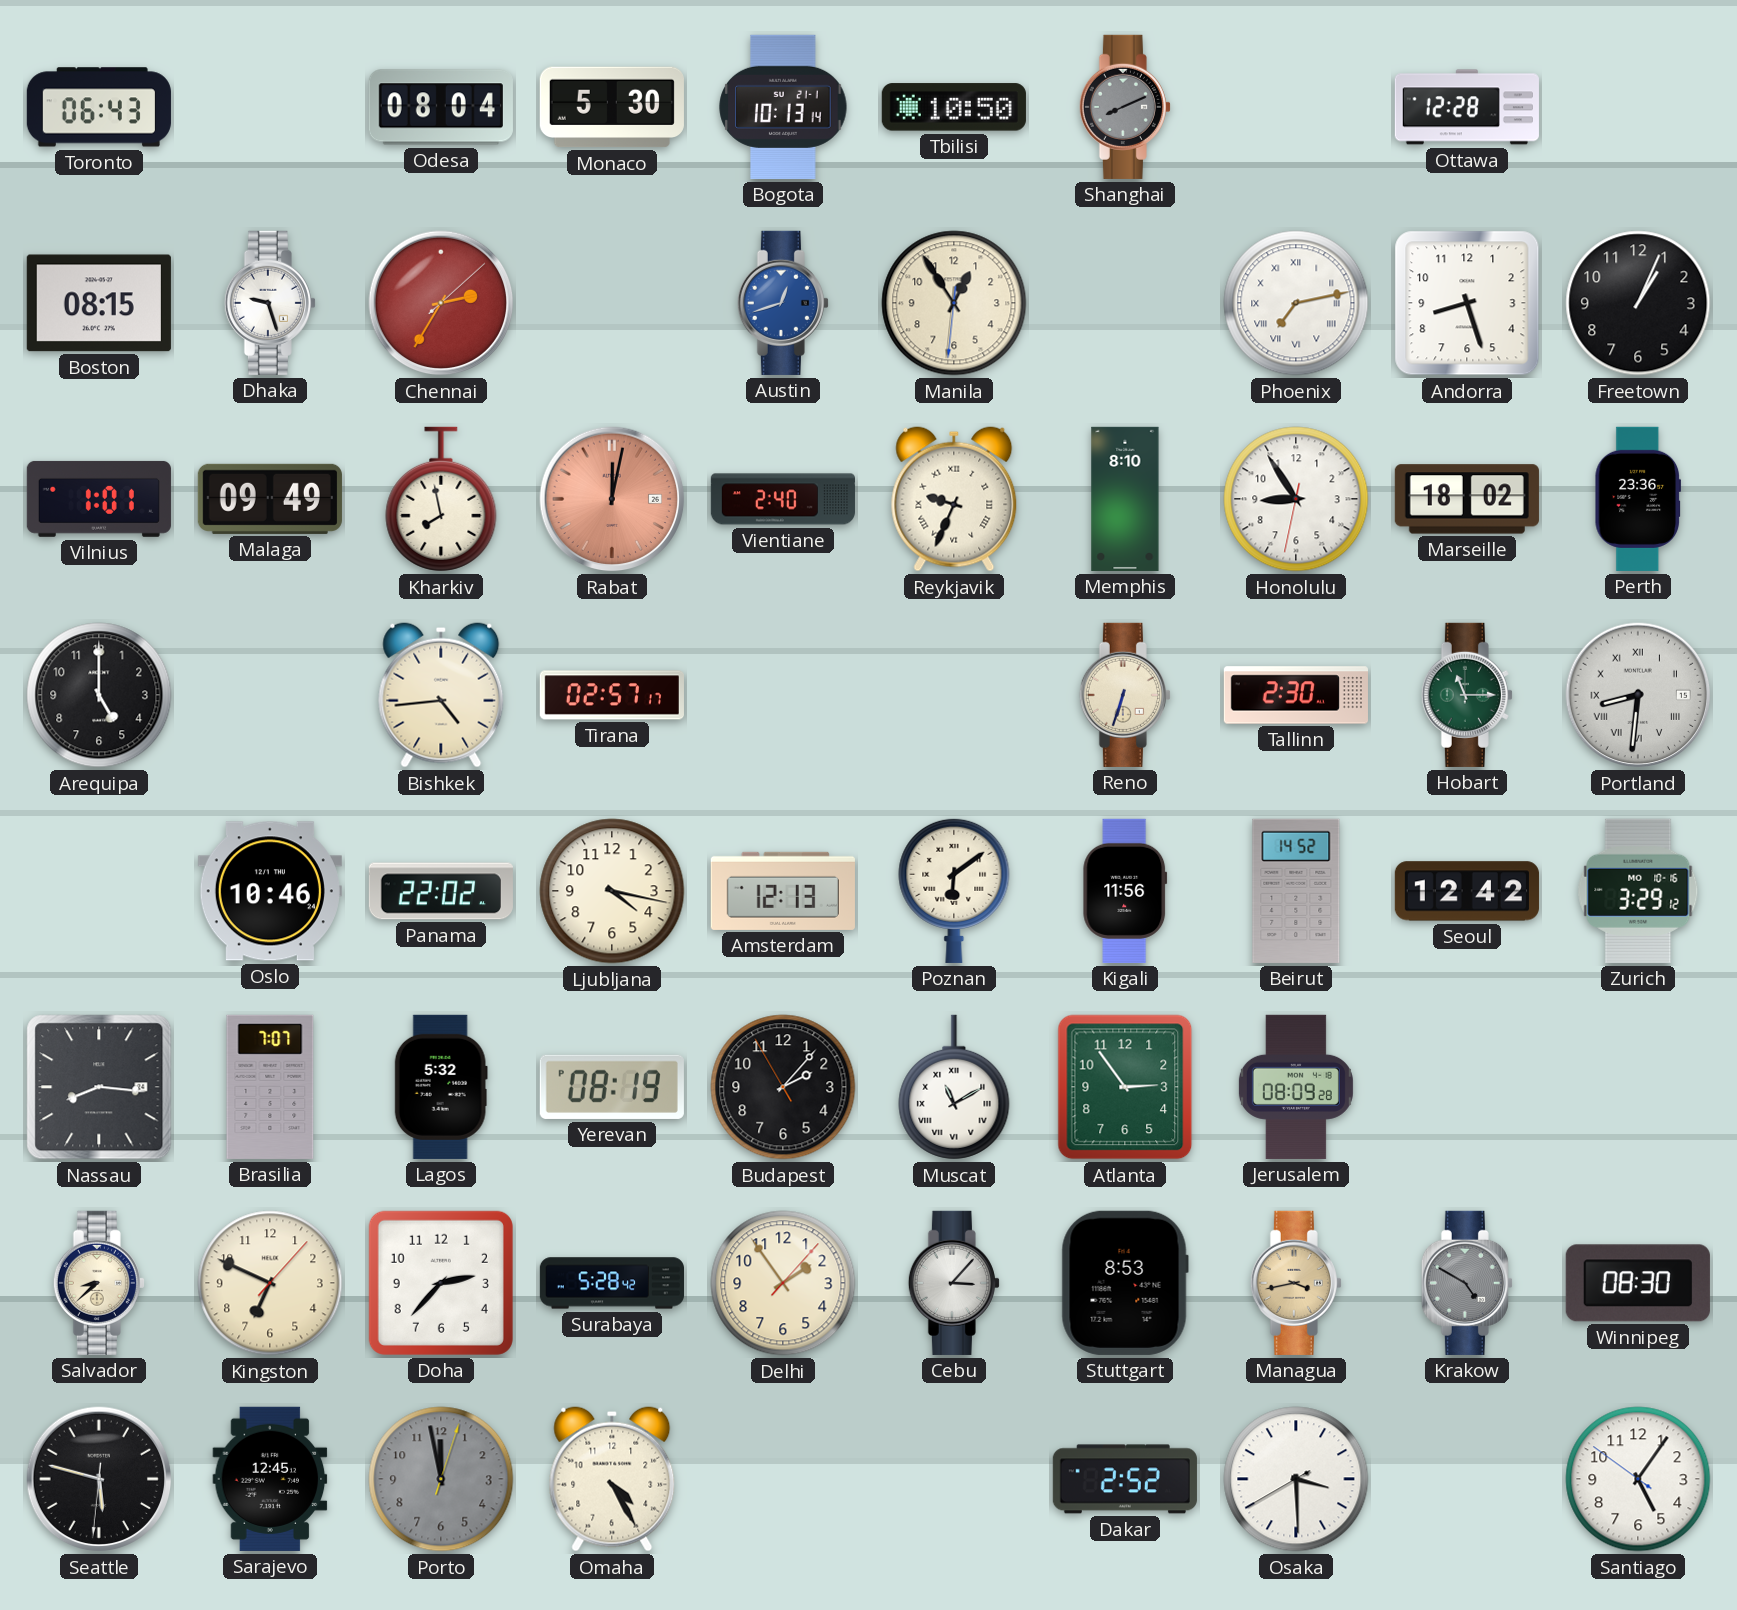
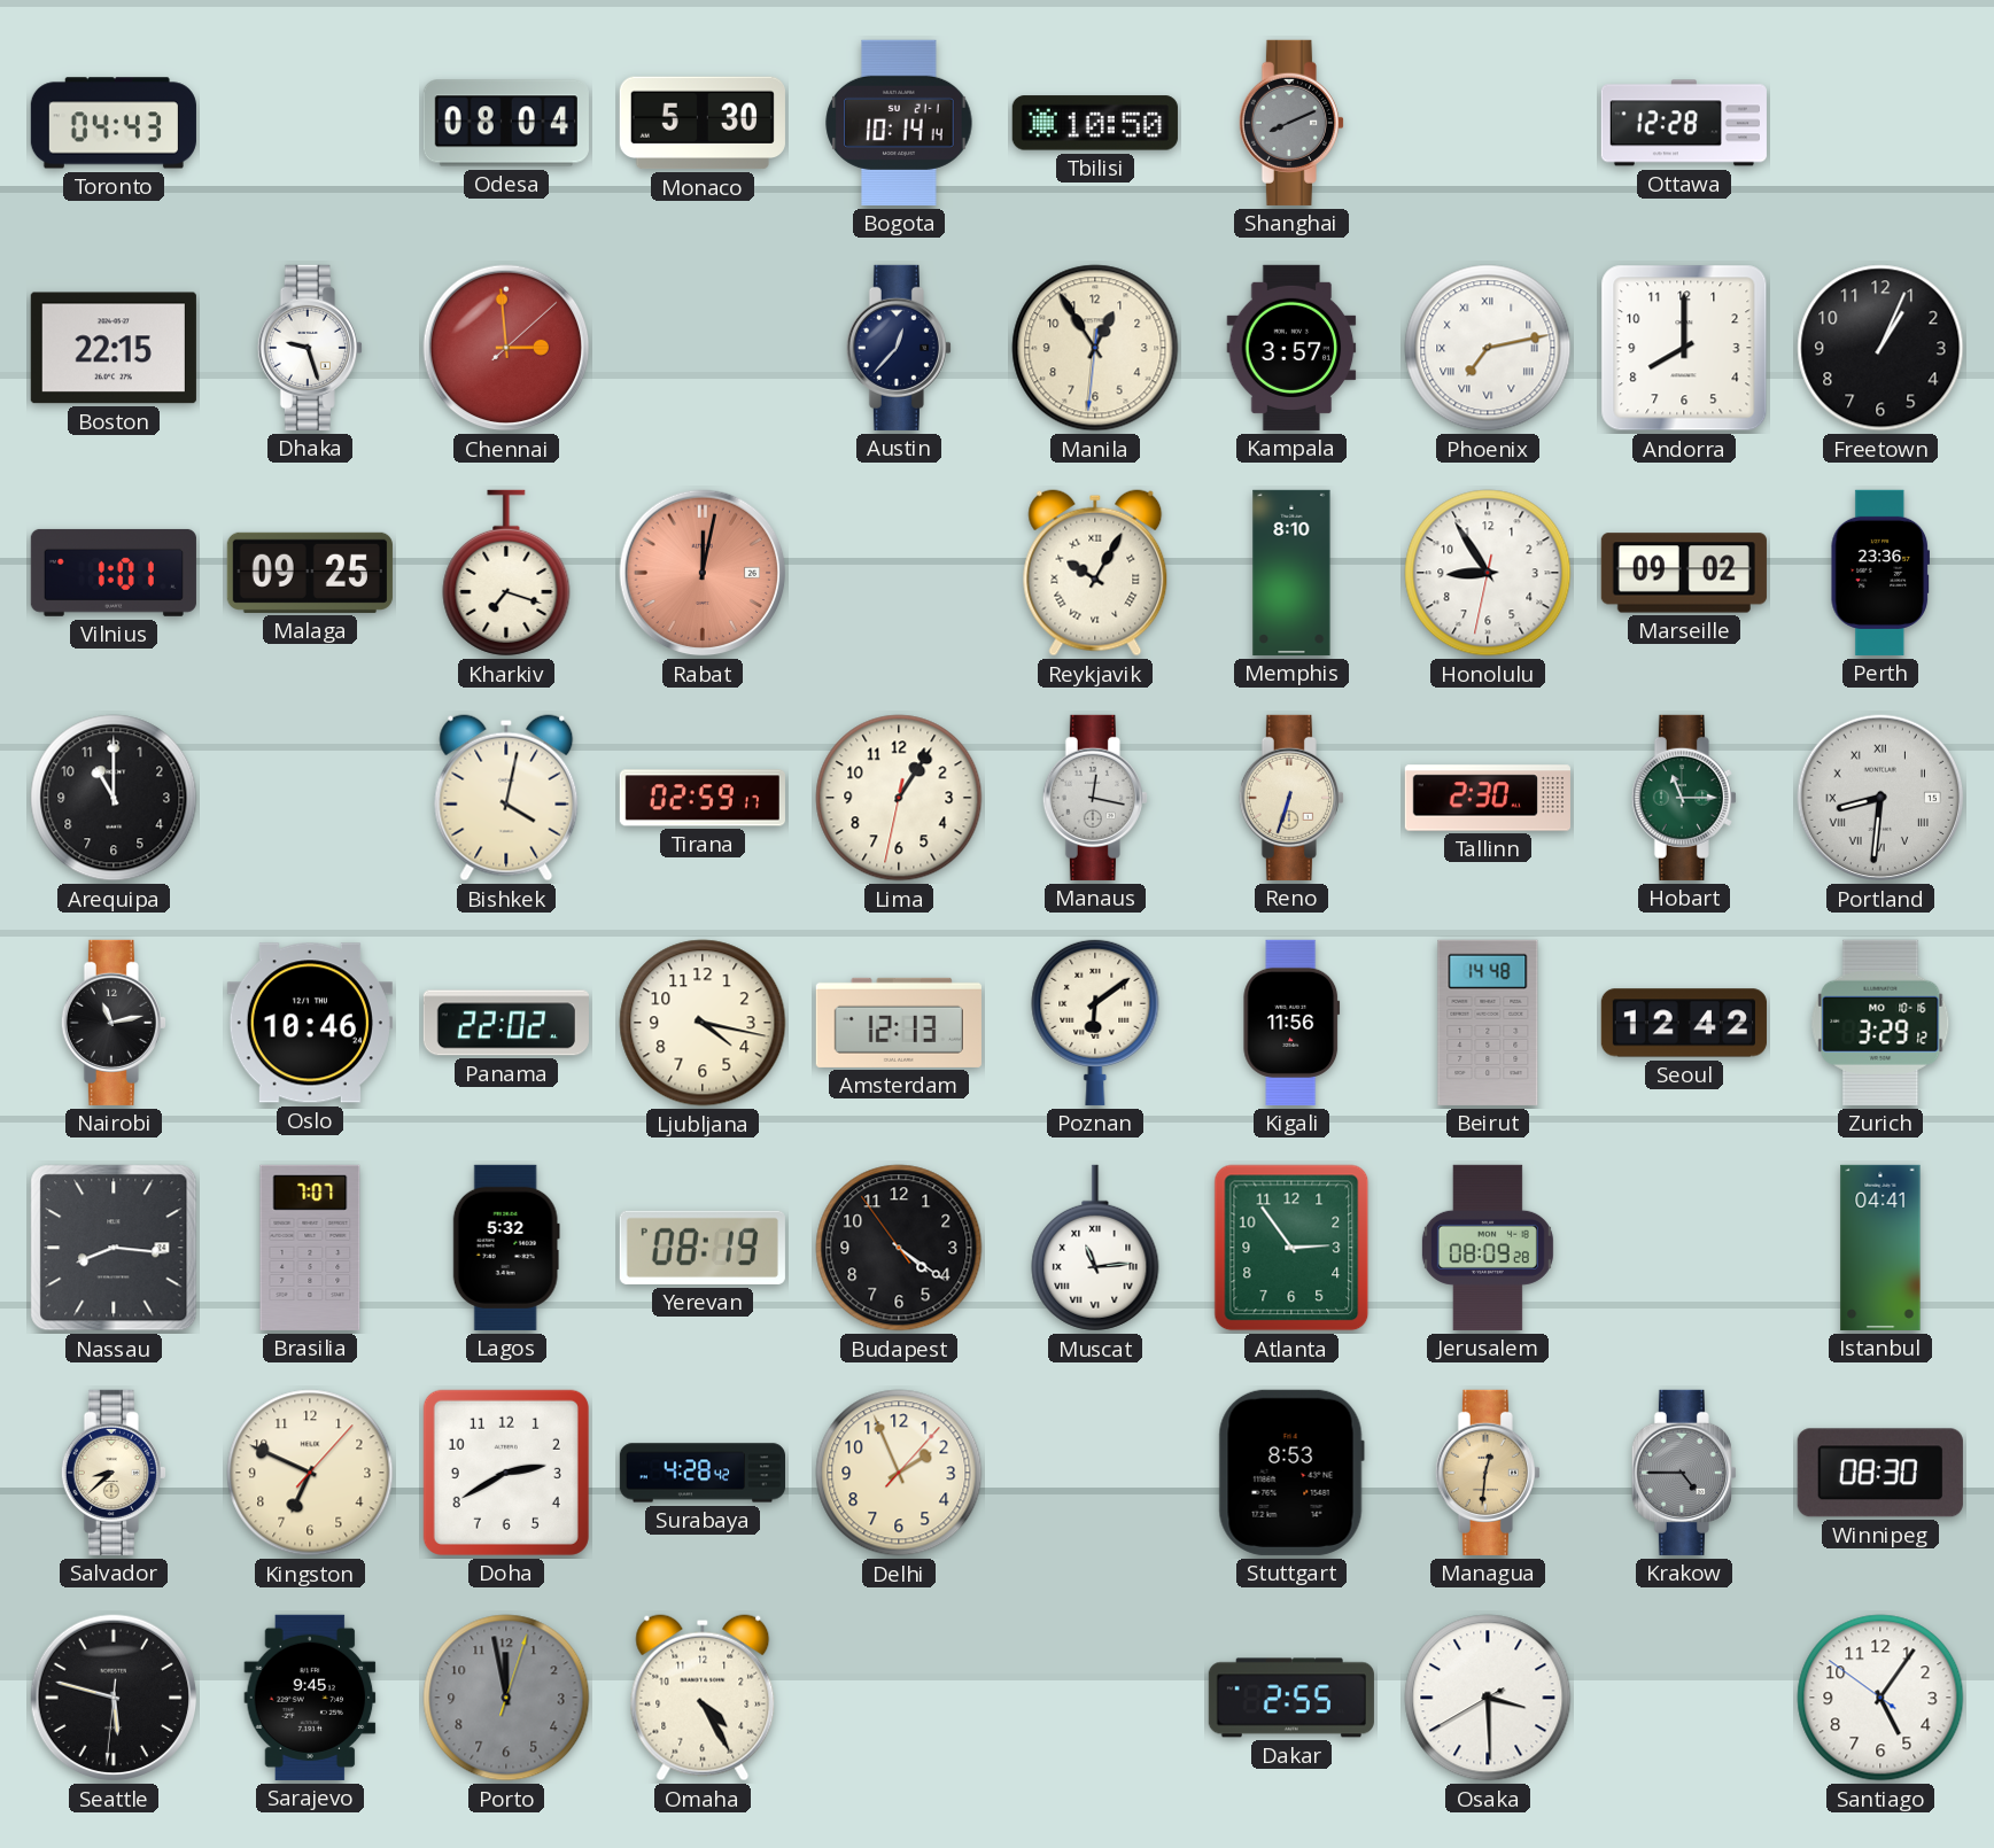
Toronto: 06:43 -> 04:43
Bogota: 10:13 -> 10:14
Boston: 08:15 -> 22:15
Chennai: 2:35 -> 2:59
Austin: 12:42 -> 12:37
Austin dial: blue -> navy
Kampala: none -> 3:57
Andorra: 8:27 -> 8:00
Malaga: 09:49 -> 09:25
Kharkiv: 7:58 -> 7:18
Vientiane: 2:40 -> none
Reykjavik: 9:34 -> 10:05
Marseille: 18:02 -> 09:02
Arequipa: 5:00 -> 11:00
Bishkek: 4:44 -> 4:02
Tirana: 02:57 -> 02:59
Lima: none -> 1:05
Manaus: none -> 12:17
Nairobi: none -> 11:13
Beirut: 14:52 -> 14:48
Budapest: 2:06 -> 4:20
Muscat: 11:10 -> 11:14
Istanbul: none -> 04:41
Doha: 2:37 -> 2:40
Surabaya: 5:28 -> 4:28
Delhi: 1:54 -> 1:56
Cebu: 3:07 -> none
Managua: 3:43 -> 12:31
Krakow: 4:50 -> 4:45
Sarajevo: 12:45 -> 9:45
Dakar: 2:52 -> 2:55
